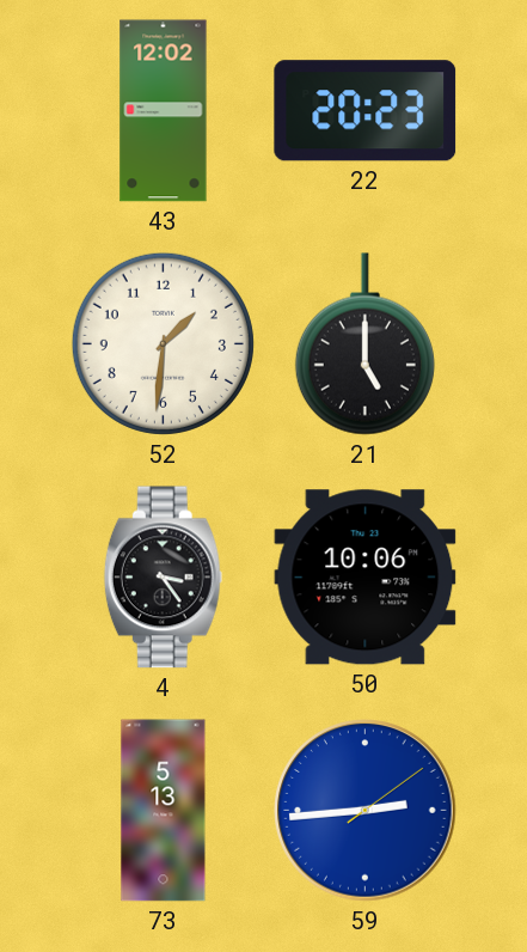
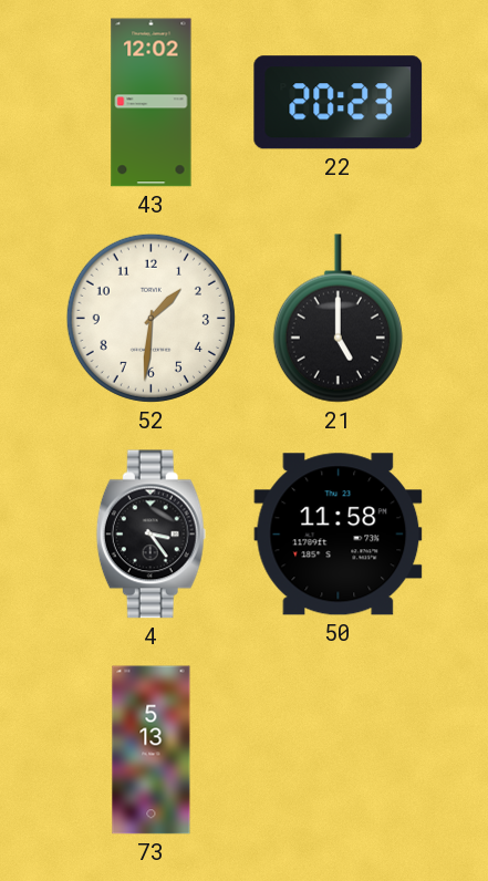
50: 10:06 -> 11:58
59: 2:44 -> none
